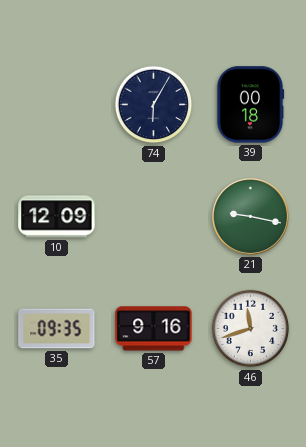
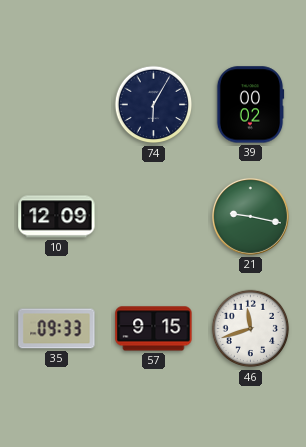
39: 00:18 -> 00:02
35: 09:35 -> 09:33
57: 9:16 -> 9:15
